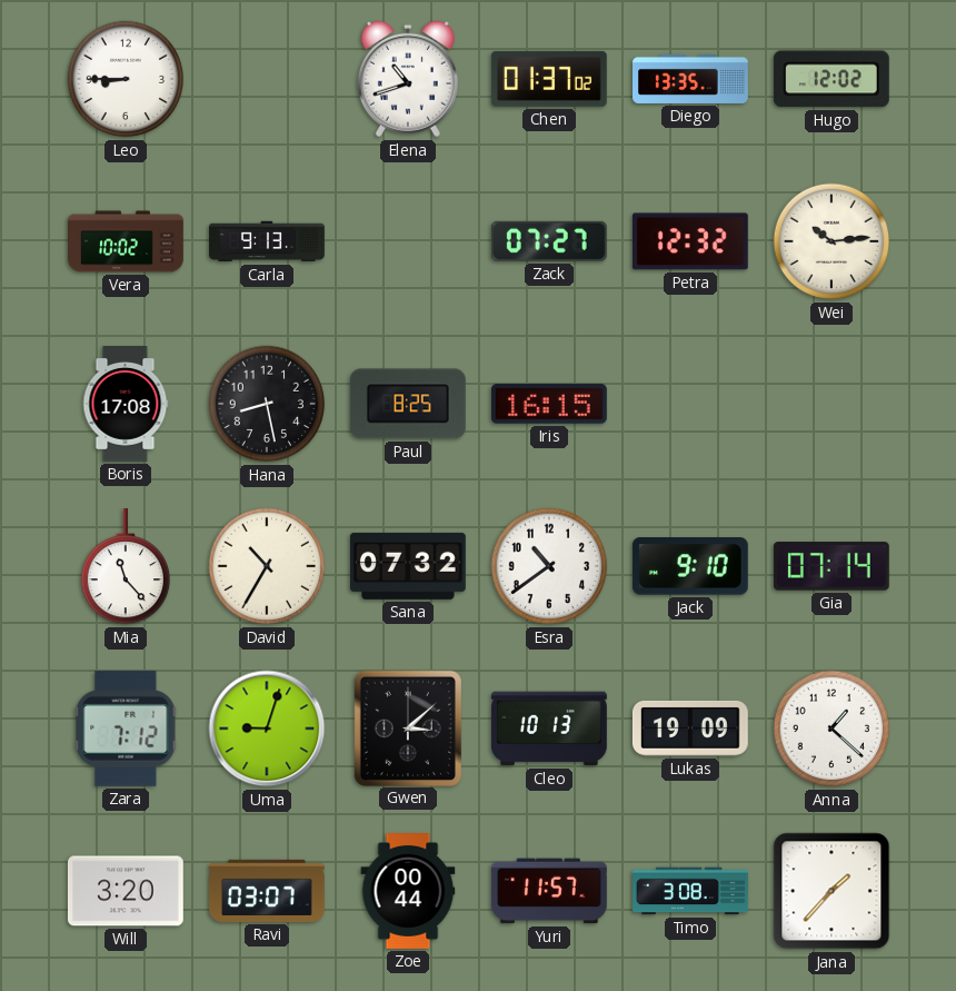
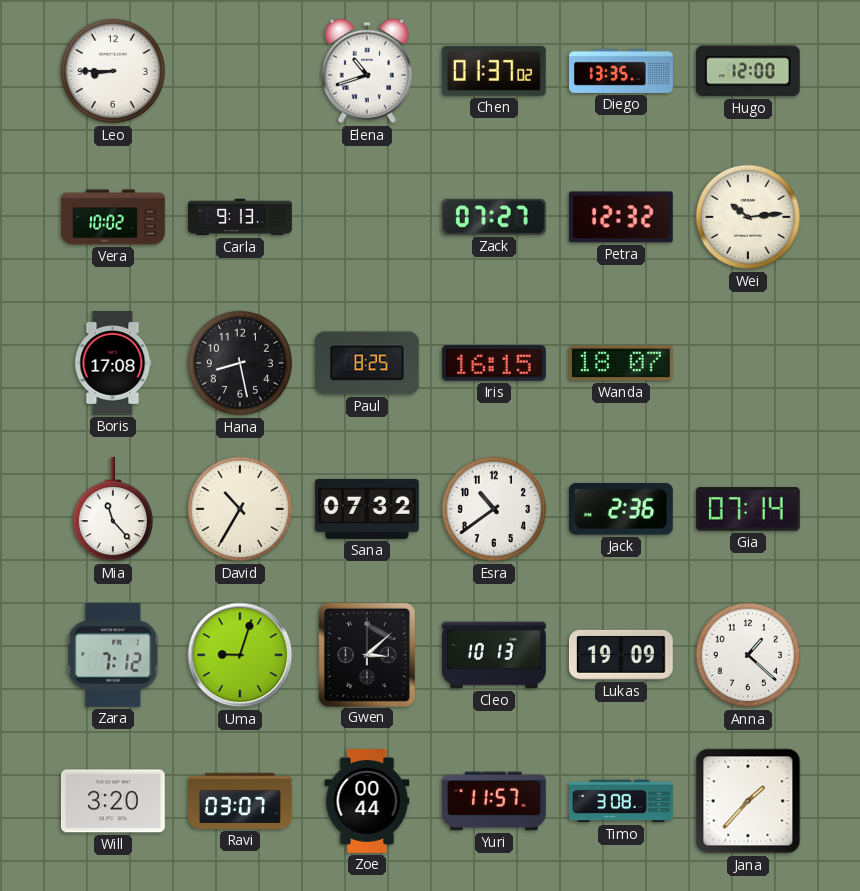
Hugo: 12:02 -> 12:00
Wanda: none -> 18:07
Jack: 9:10 -> 2:36
